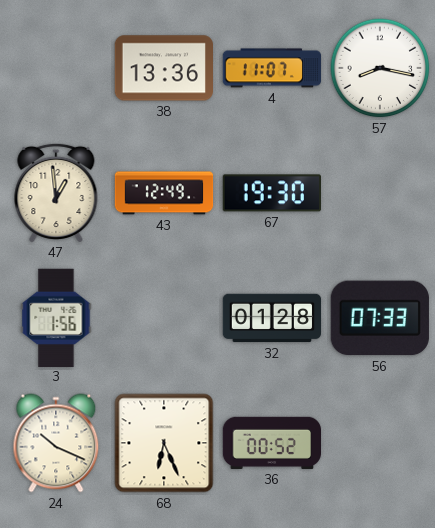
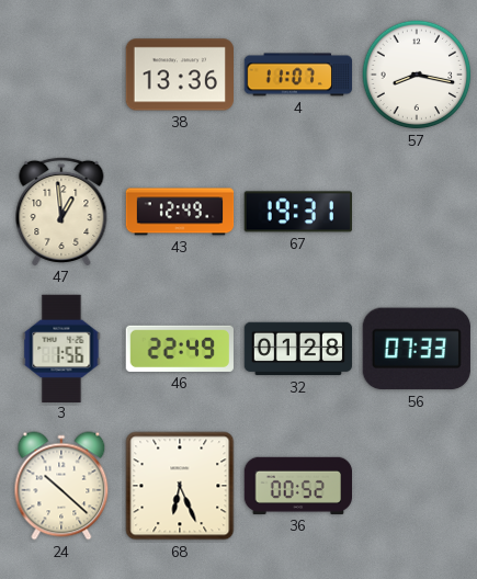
67: 19:30 -> 19:31
46: none -> 22:49
24: 10:19 -> 10:22
